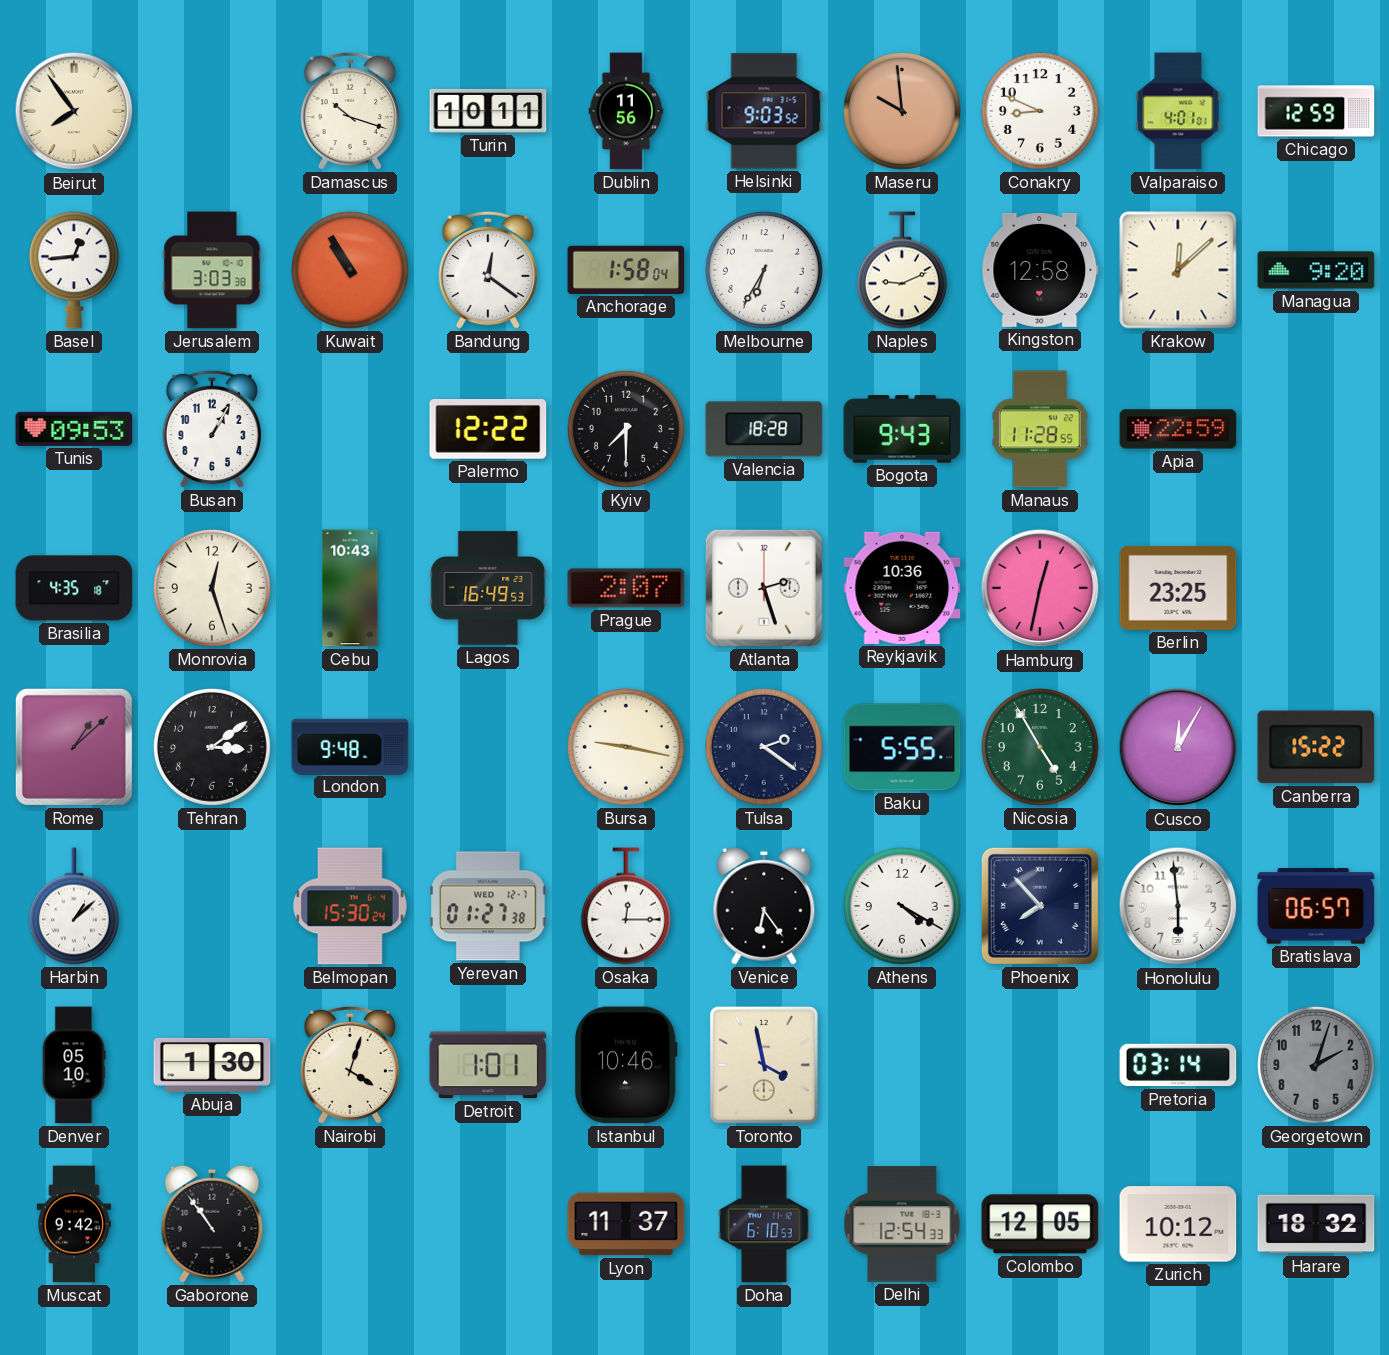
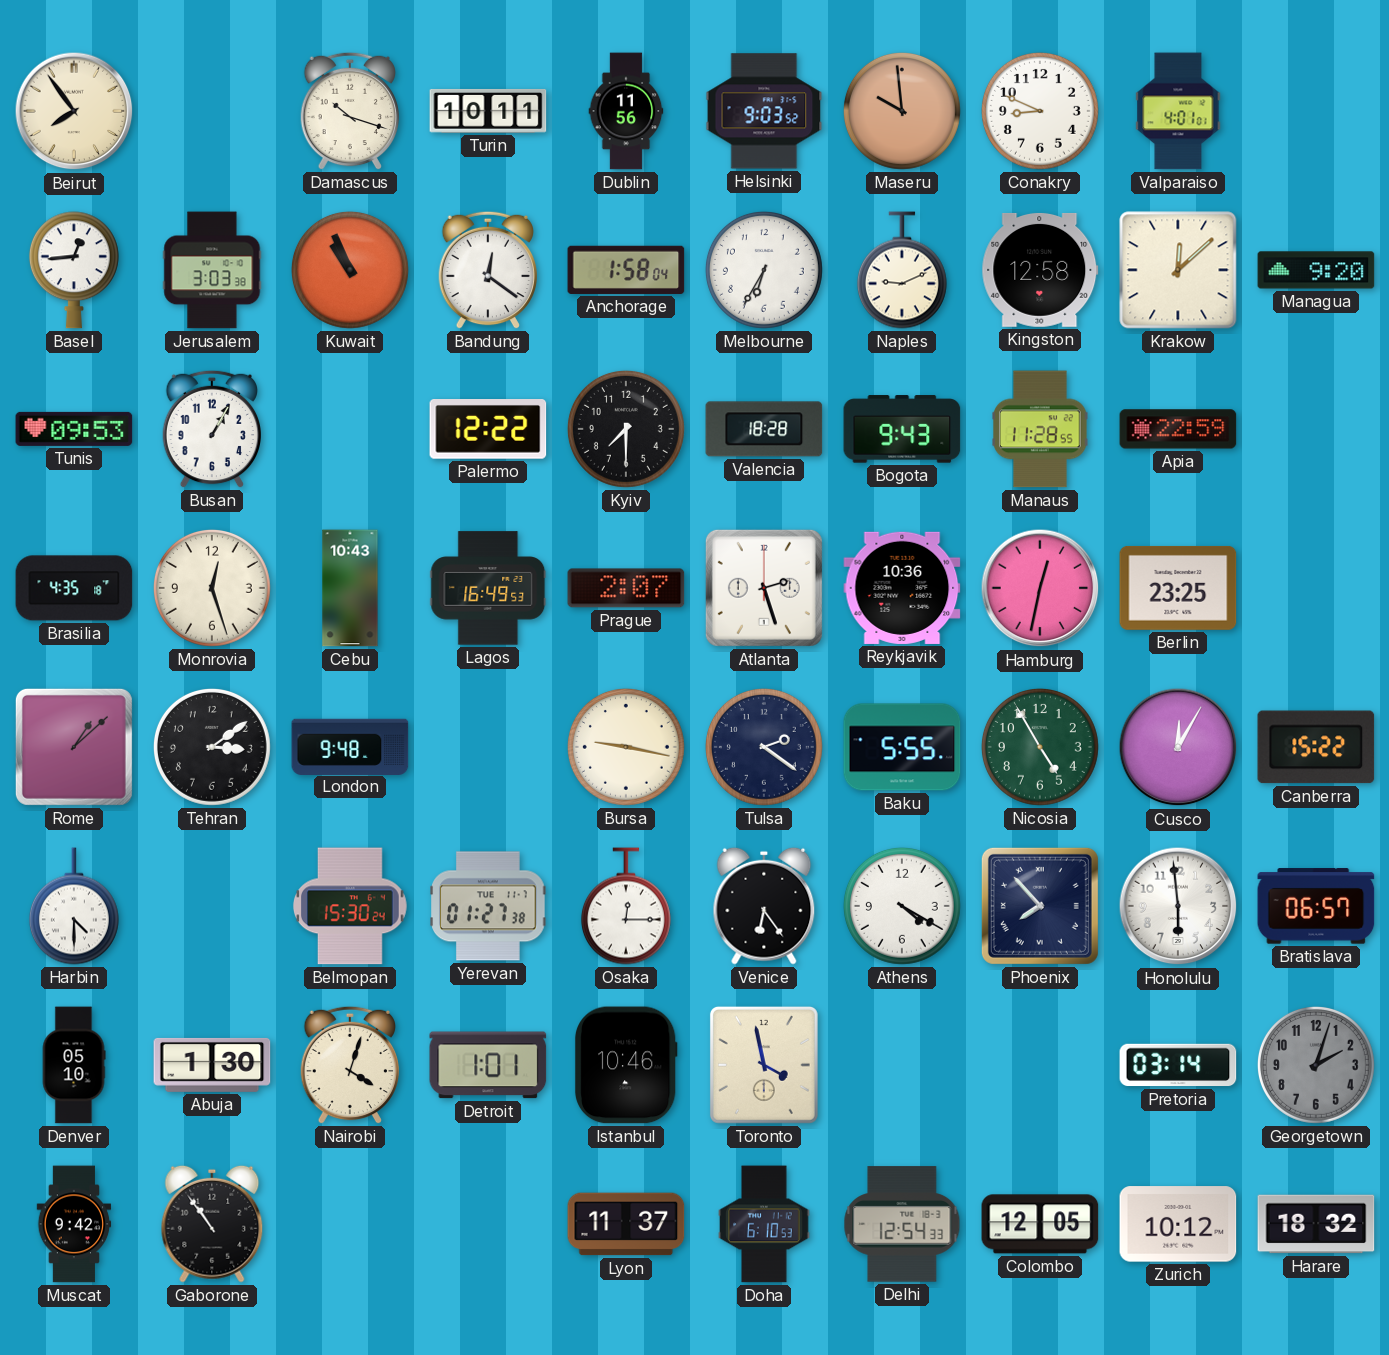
Chicago: 12:59 -> none
Kuwait: 10:55 -> 10:56
Harbin: 1:08 -> 4:30
Yerevan date: WED 12-7 -> TUE 11-7
